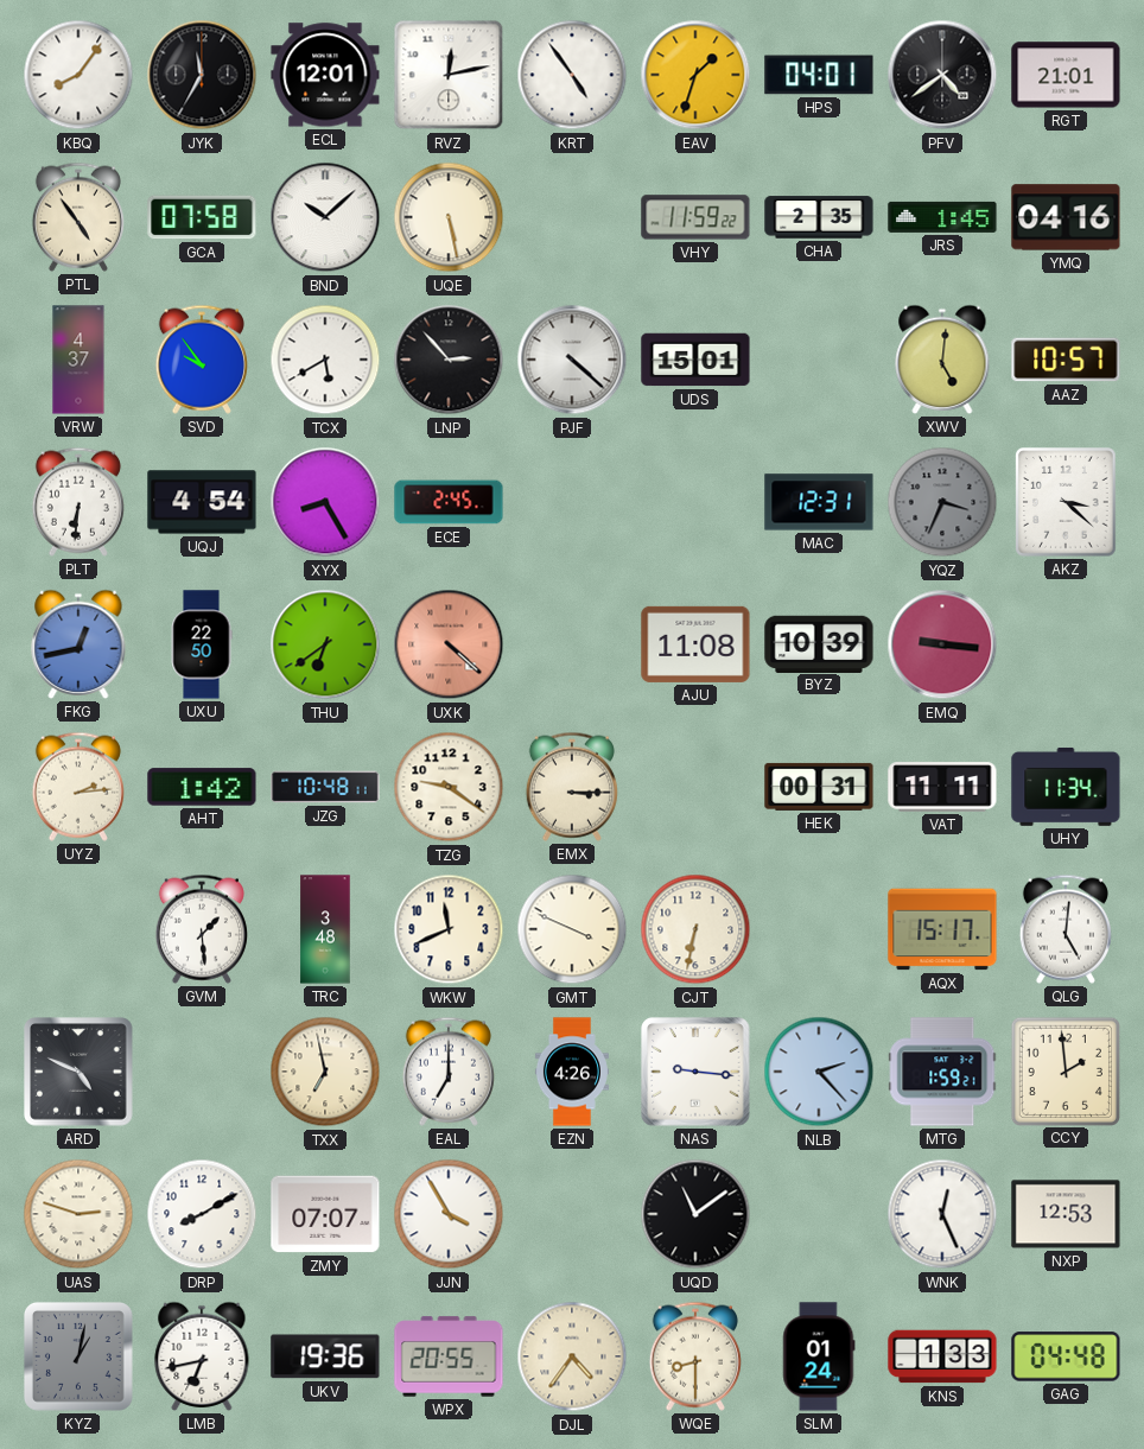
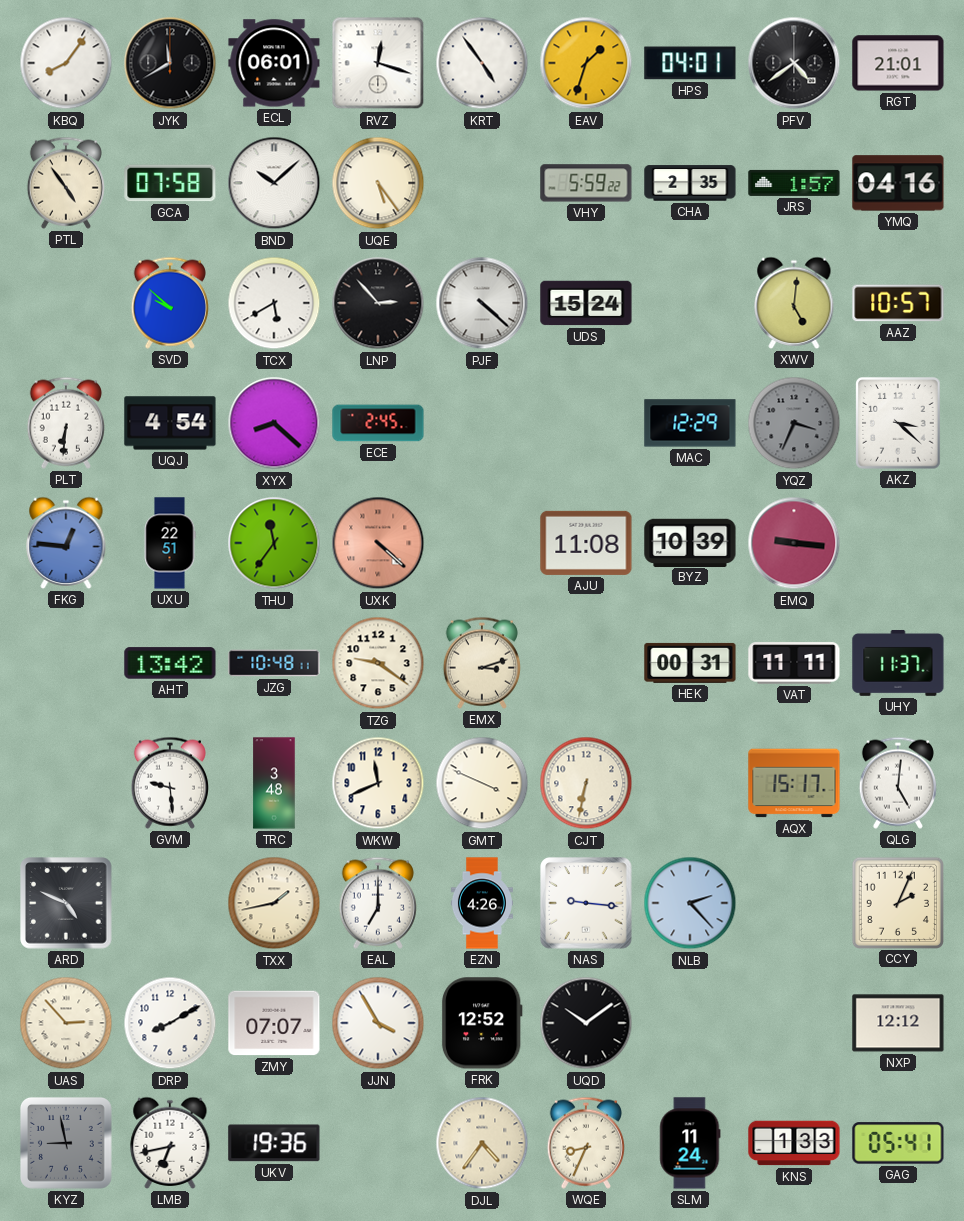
JYK: 11:35 -> 11:40
ECL: 12:01 -> 06:01
RVZ: 12:13 -> 12:18
UQE: 5:28 -> 5:24
VHY: 11:59 -> 5:59
JRS: 1:45 -> 1:57
VRW: 4:37 -> none
SVD: 9:54 -> 9:52
UDS: 15:01 -> 15:24
XYX: 8:25 -> 8:22
MAC: 12:31 -> 12:29
FKG: 12:43 -> 12:46
UXU: 22:50 -> 22:51
THU: 6:39 -> 11:36
UYZ: 2:14 -> none
AHT: 1:42 -> 13:42
EMX: 3:15 -> 3:12
UHY: 11:34 -> 11:37
GVM: 1:29 -> 9:29
TXX: 6:58 -> 1:43
MTG: 1:59 -> none
CCY: 1:59 -> 2:04
UAS: 2:48 -> 2:53
FRK: none -> 12:52
UQD: 11:09 -> 10:09
WNK: 12:26 -> none
NXP: 12:53 -> 12:12
KYZ: 1:02 -> 8:58
WPX: 20:55 -> none
WQE: 8:30 -> 8:34
SLM: 01:24 -> 11:24
GAG: 04:48 -> 05:41
